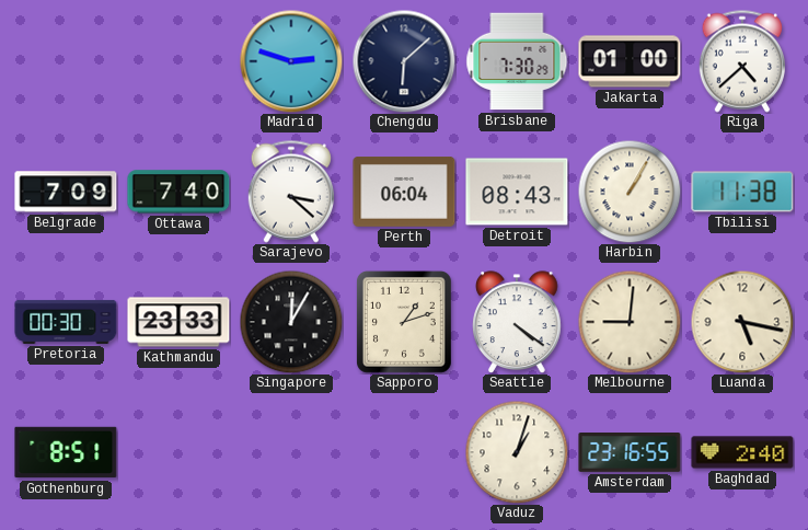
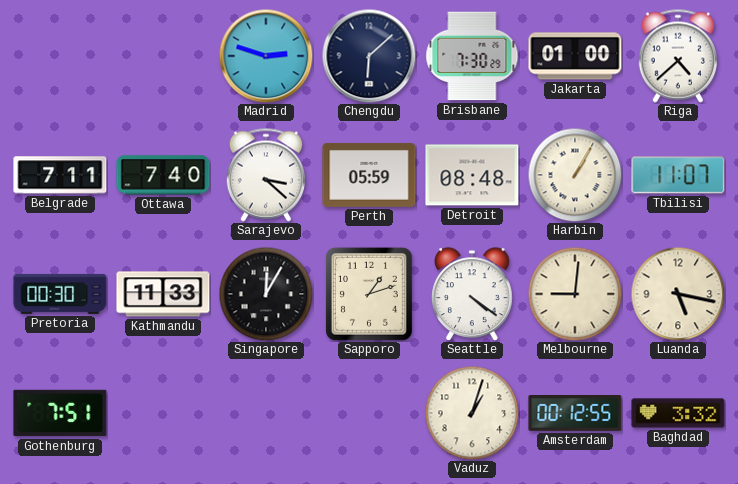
Belgrade: 7:09 -> 7:11
Perth: 06:04 -> 05:59
Detroit: 08:43 -> 08:48
Tbilisi: 11:38 -> 11:07
Kathmandu: 23:33 -> 11:33
Gothenburg: 8:51 -> 7:51
Amsterdam: 23:16 -> 00:12
Baghdad: 2:40 -> 3:32
